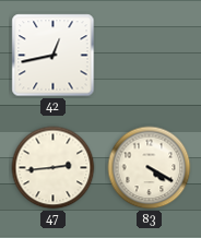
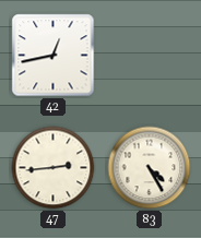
83: 4:20 -> 4:25
